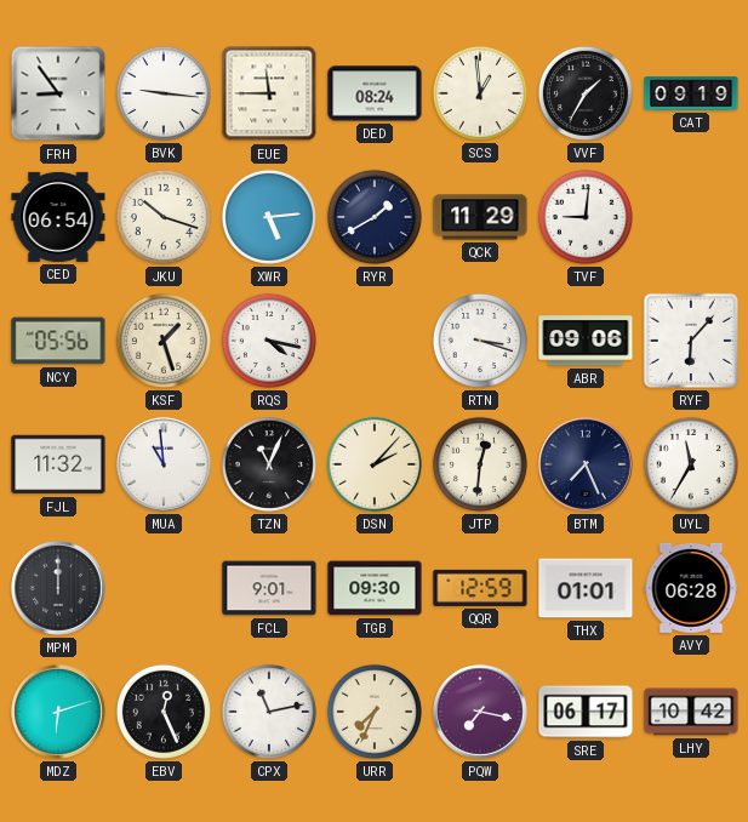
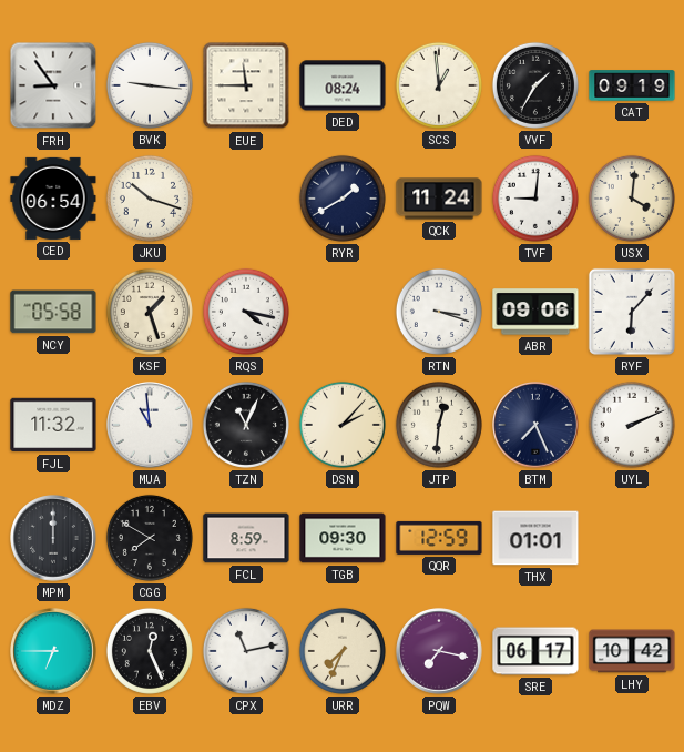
XWR: 5:14 -> none
QCK: 11:29 -> 11:24
USX: none -> 4:01
NCY: 05:56 -> 05:58
UYL: 11:35 -> 2:11
CGG: none -> 7:50
FCL: 9:01 -> 8:59
AVY: 06:28 -> none
MDZ: 6:12 -> 6:45
